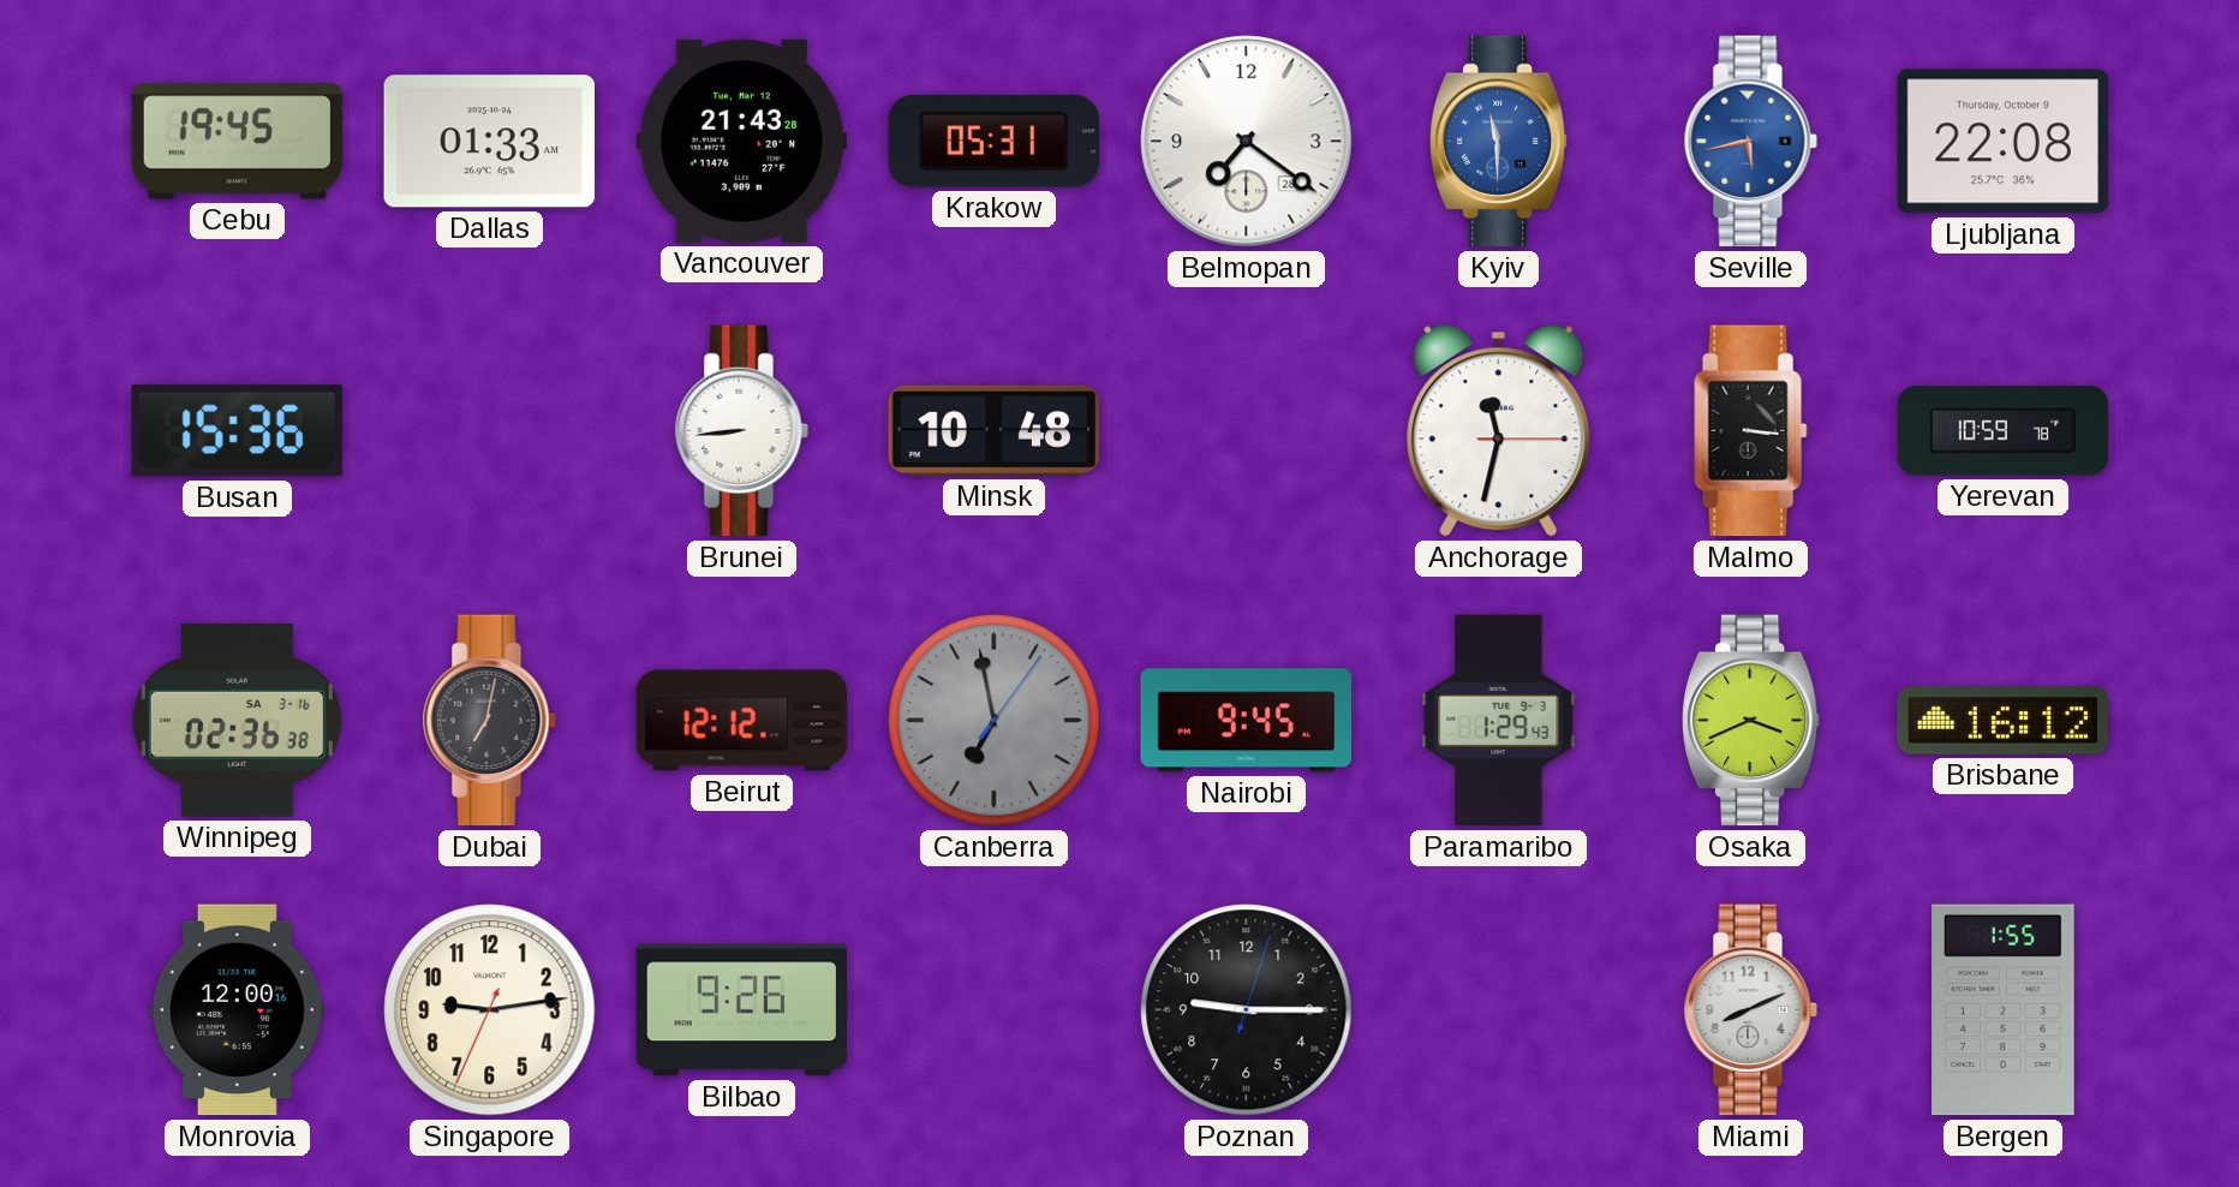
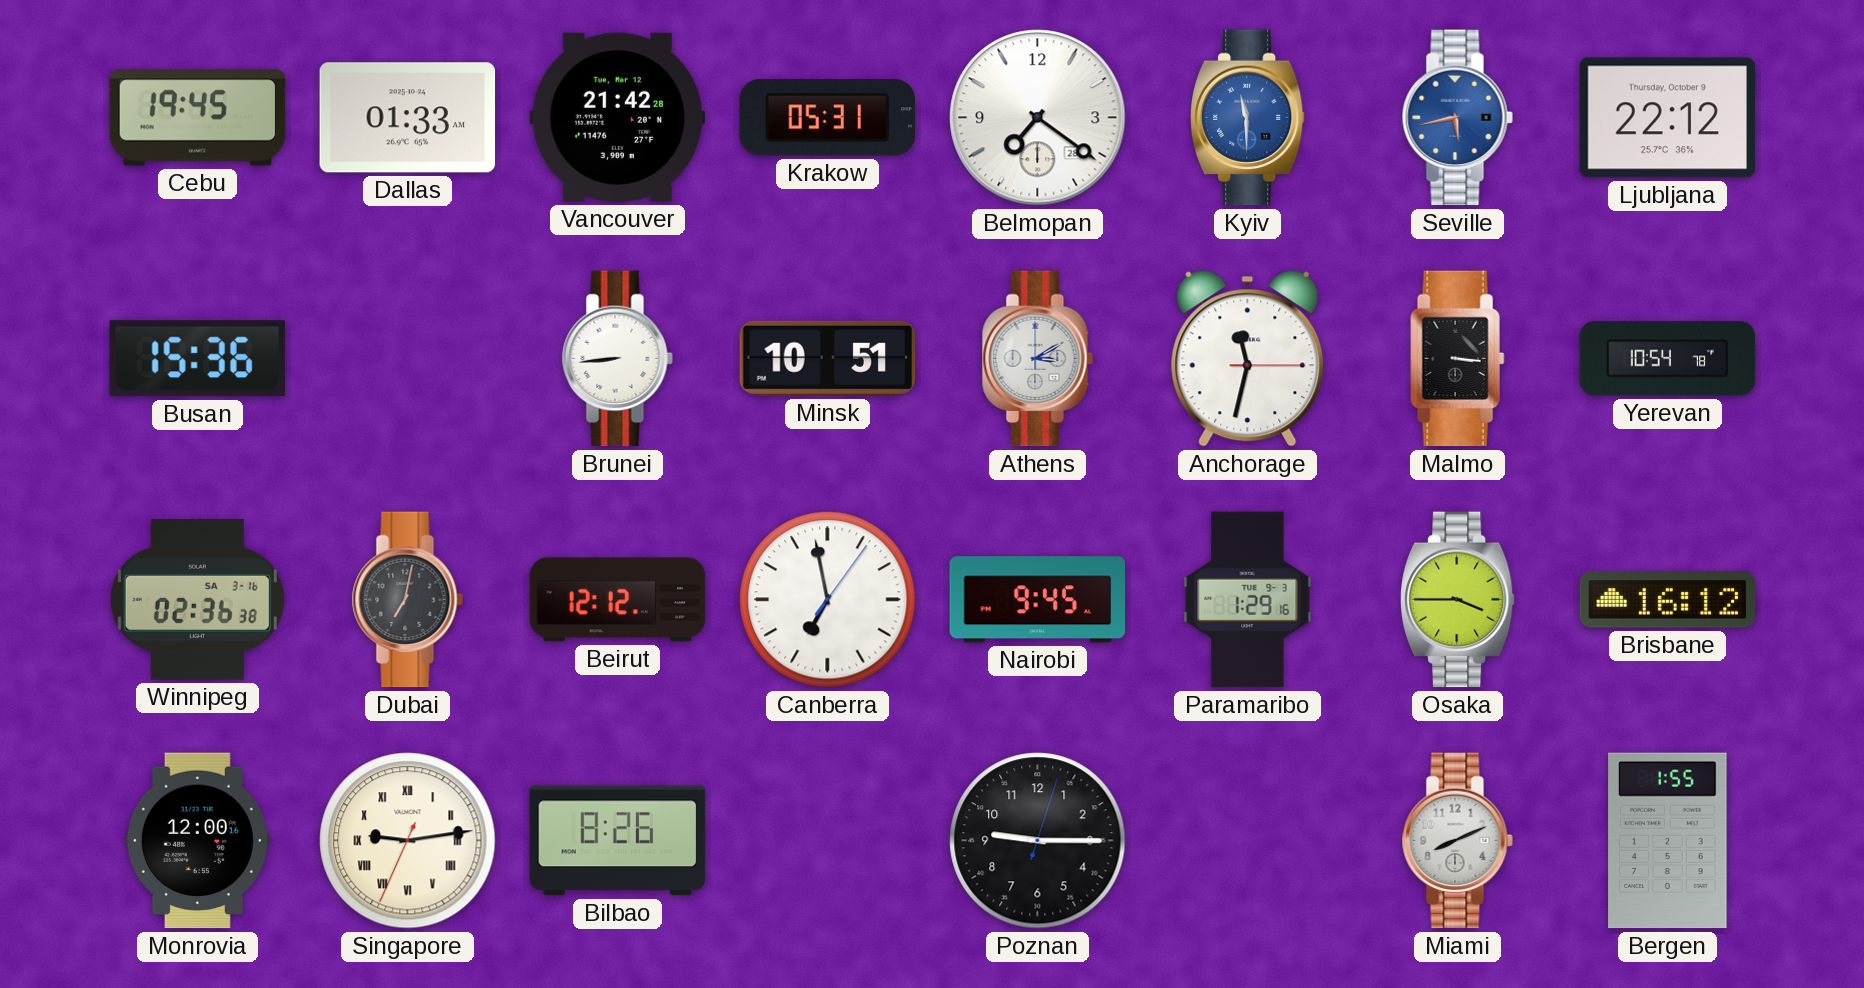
Vancouver: 21:43 -> 21:42
Ljubljana: 22:08 -> 22:12
Minsk: 10:48 -> 10:51
Athens: none -> 3:10
Yerevan: 10:59 -> 10:54
Canberra dial: grey -> white
Paramaribo: 1:29:43 -> 1:29:16
Osaka: 3:41 -> 3:45
Singapore numerals: Arabic -> Roman
Bilbao: 9:26 -> 8:26
